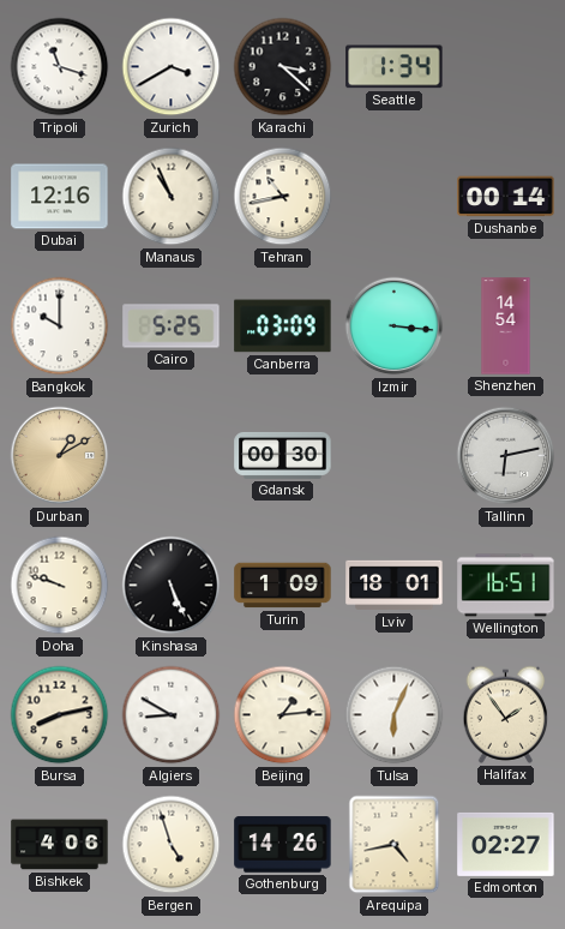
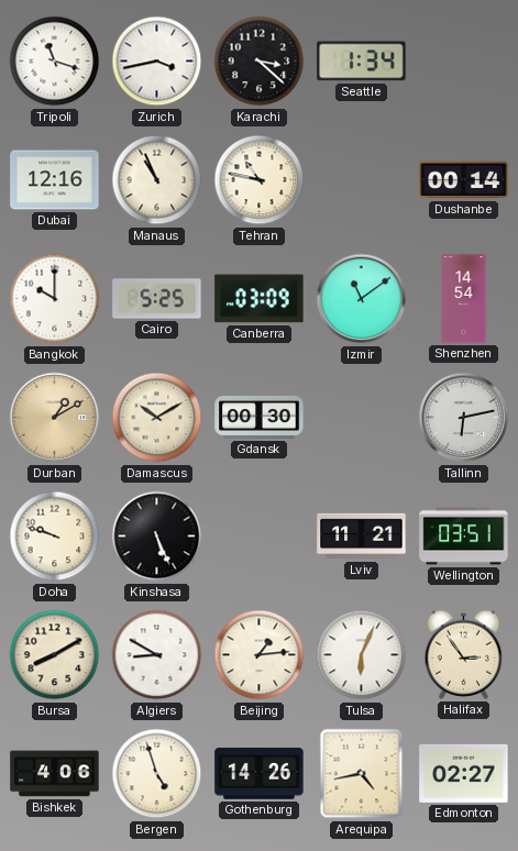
Zurich: 3:40 -> 3:43
Tehran: 10:43 -> 10:47
Izmir: 3:16 -> 11:09
Damascus: none -> 10:10
Turin: 1:09 -> none
Lviv: 18:01 -> 11:21
Wellington: 16:51 -> 03:51
Bursa: 8:13 -> 8:10
Halifax: 1:54 -> 2:54
